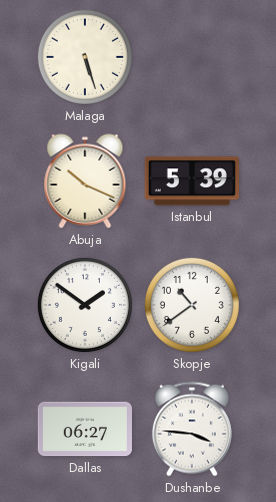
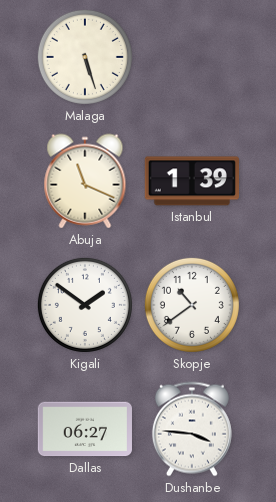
Abuja: 10:19 -> 11:19
Istanbul: 5:39 -> 1:39
